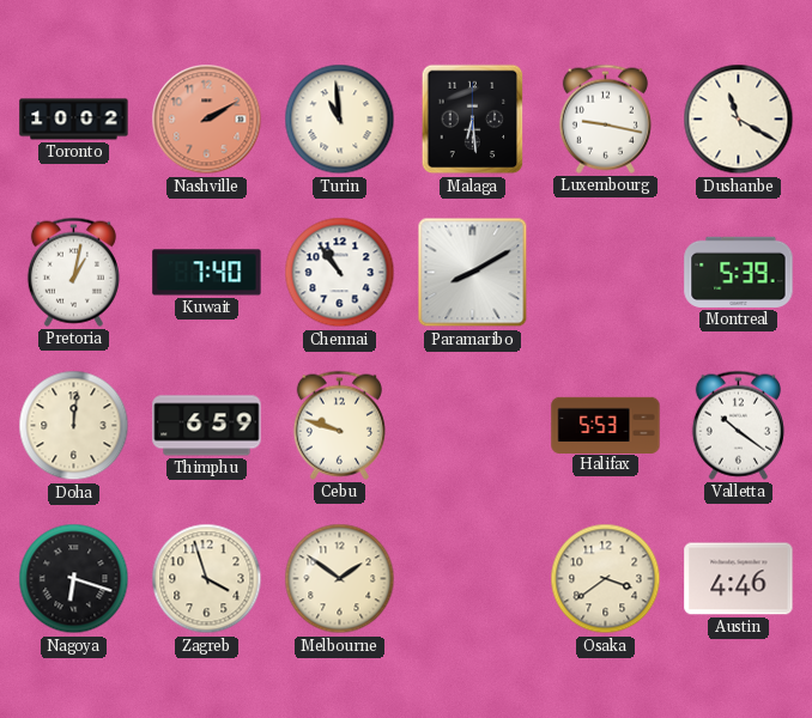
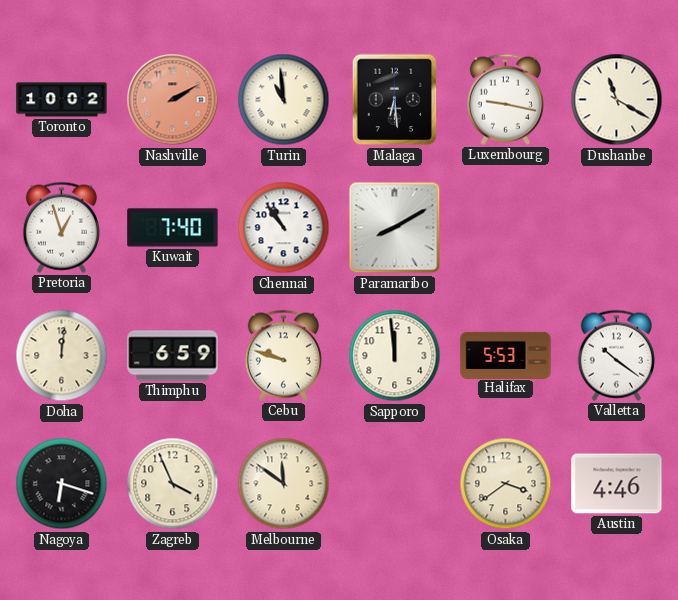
Pretoria: 1:02 -> 12:57
Montreal: 5:39 -> none
Sapporo: none -> 11:59
Zagreb: 3:57 -> 3:56
Melbourne: 1:51 -> 11:51
